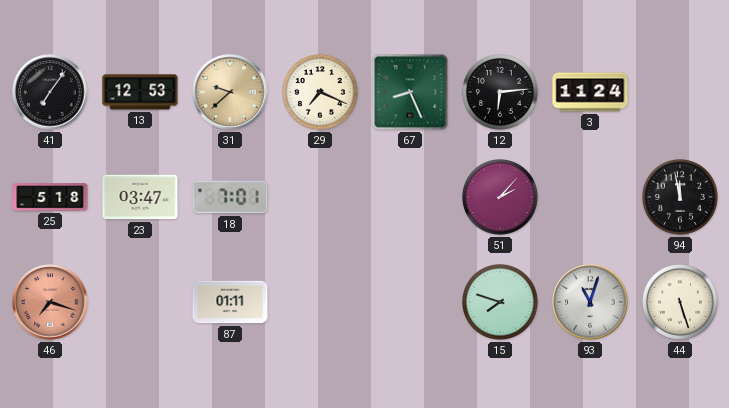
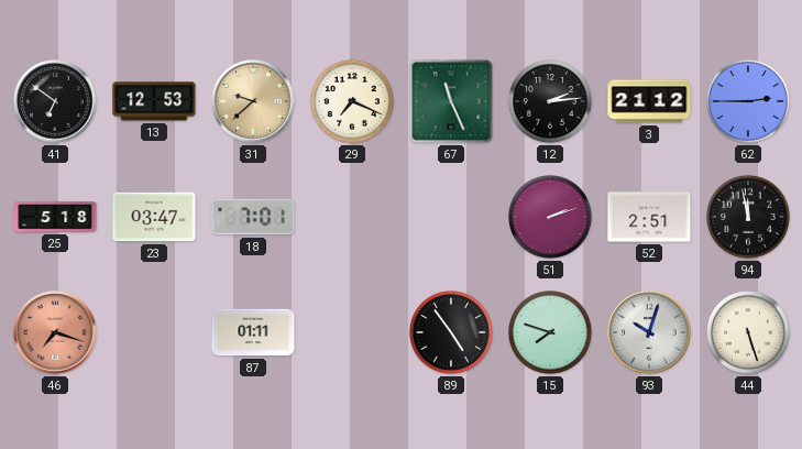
41: 7:06 -> 6:51
67: 8:26 -> 11:26
12: 6:14 -> 2:14
3: 11:24 -> 21:12
62: none -> 2:45
51: 2:07 -> 2:12
52: none -> 2:51
89: none -> 4:54
93: 11:03 -> 10:03
